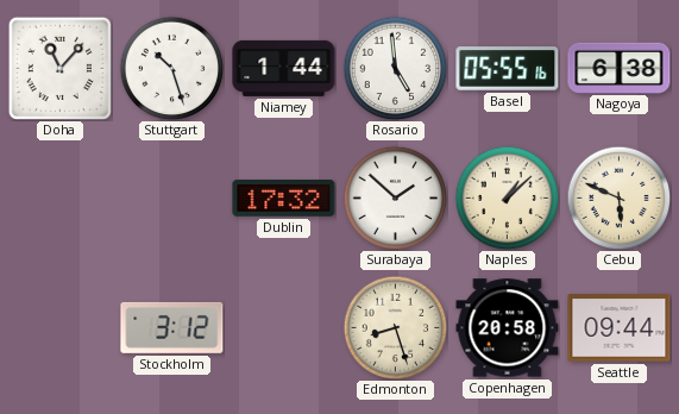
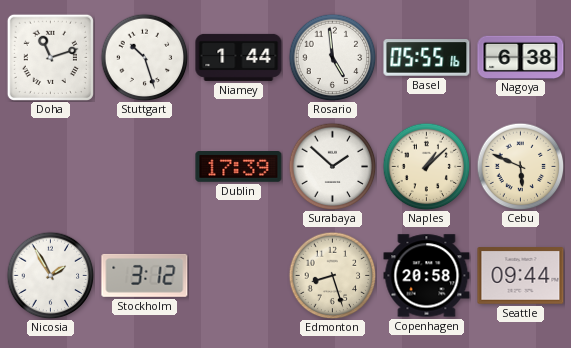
Doha: 11:07 -> 11:12
Dublin: 17:32 -> 17:39
Nicosia: none -> 1:55
